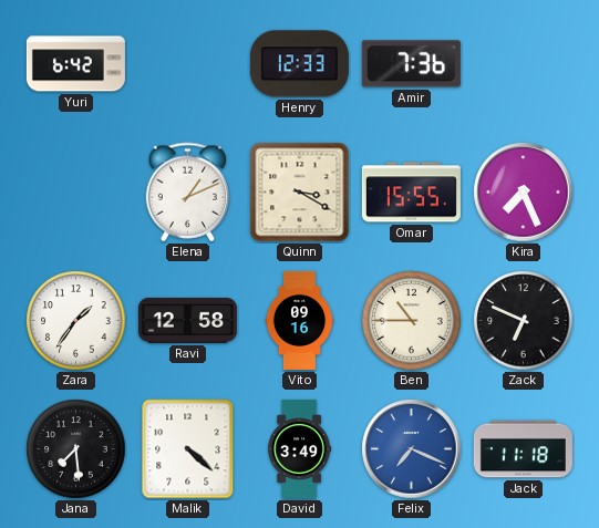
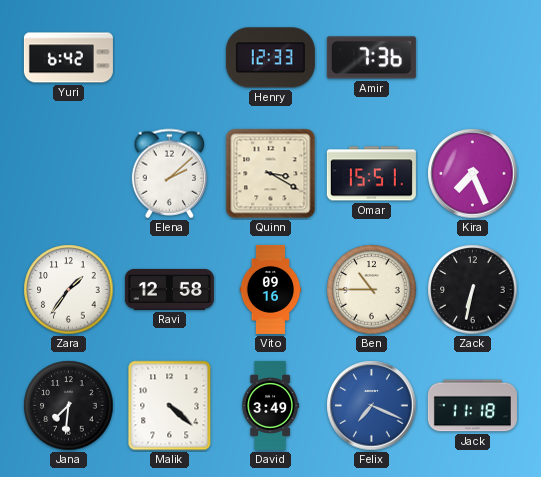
Elena: 1:11 -> 2:08
Omar: 15:55 -> 15:51
Zack: 6:49 -> 6:32
Jana: 7:29 -> 7:31
